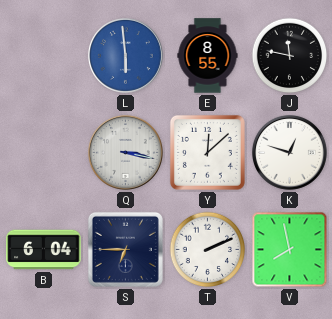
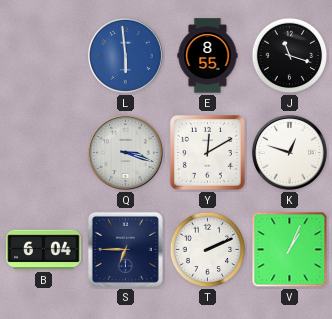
J: 11:47 -> 11:18
Q: 3:17 -> 3:18
Y: 12:08 -> 12:10
V: 7:58 -> 1:04
